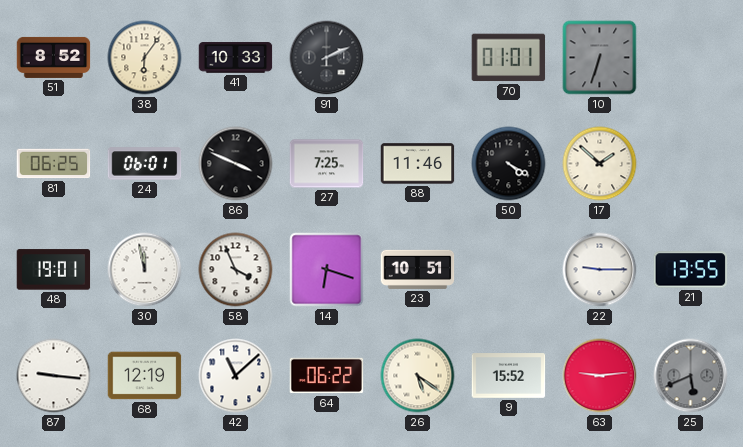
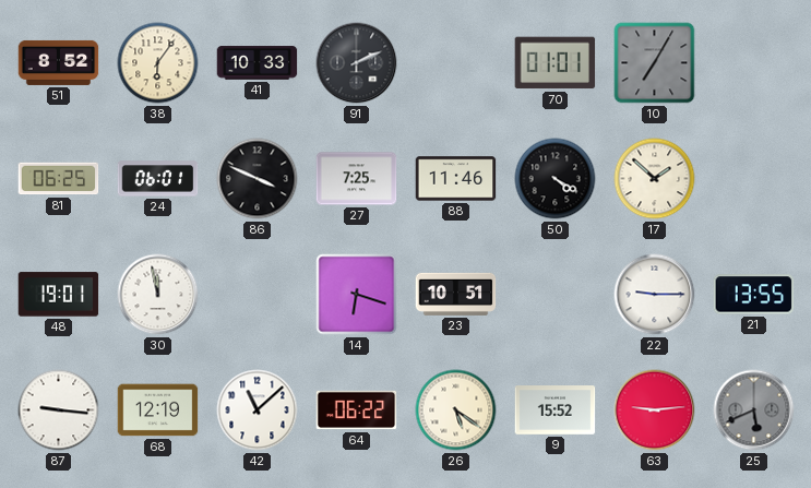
10: 6:33 -> 7:05
58: 3:56 -> none
